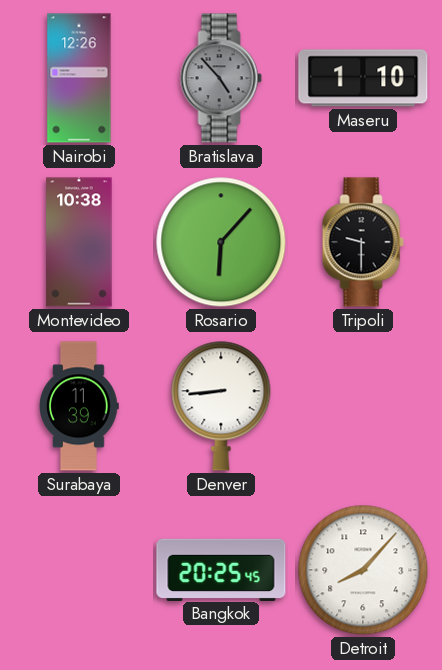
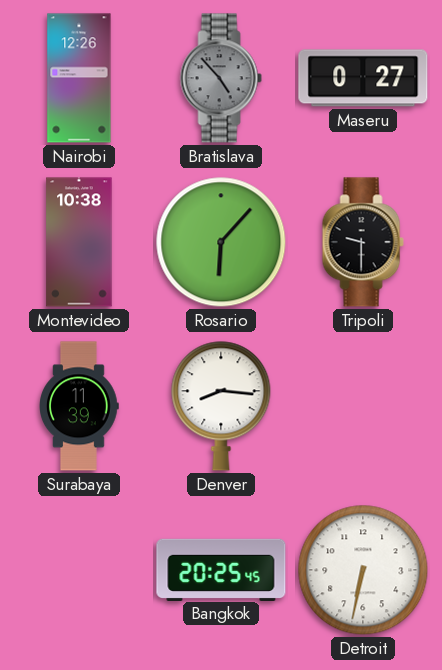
Maseru: 1:10 -> 0:27
Denver: 8:44 -> 8:16
Detroit: 8:07 -> 6:32
